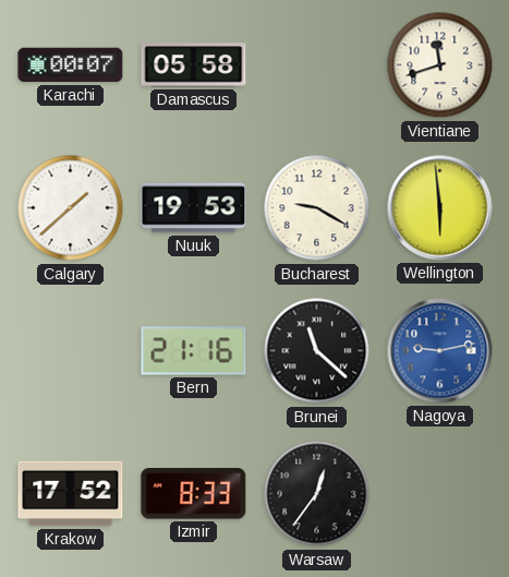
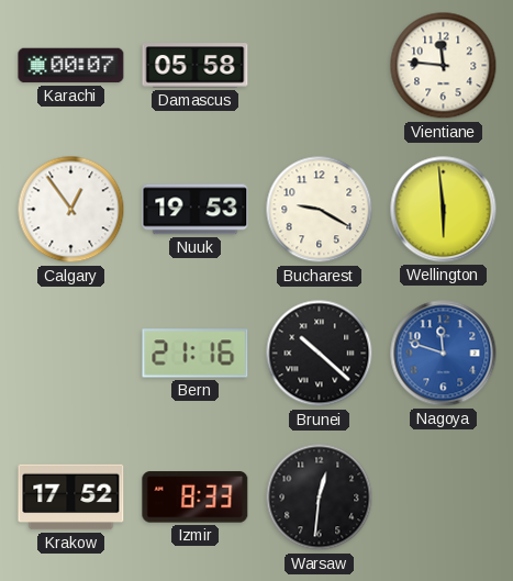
Vientiane: 11:42 -> 11:46
Calgary: 1:38 -> 12:54
Brunei: 11:22 -> 10:22
Nagoya: 9:13 -> 11:48
Warsaw: 12:36 -> 12:31
